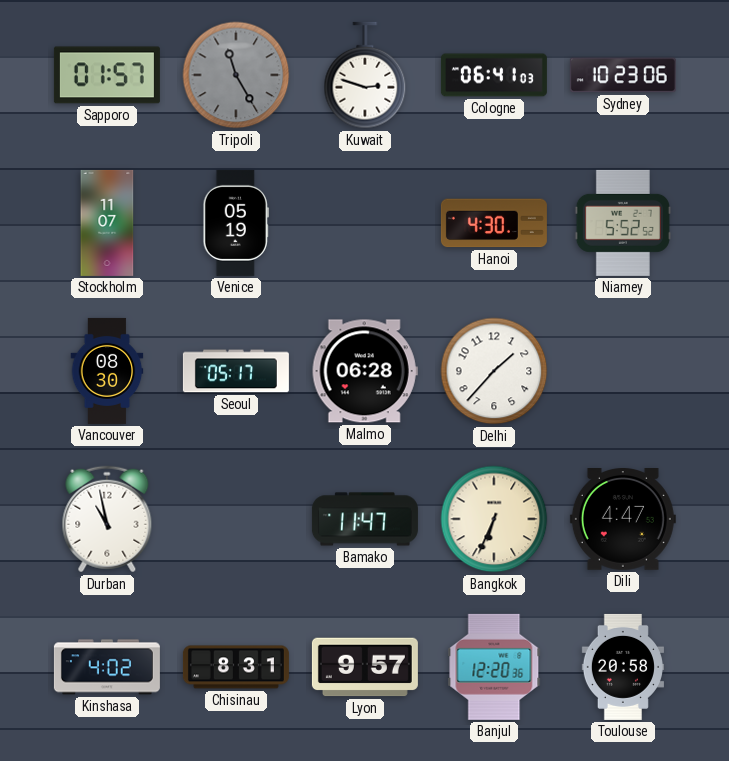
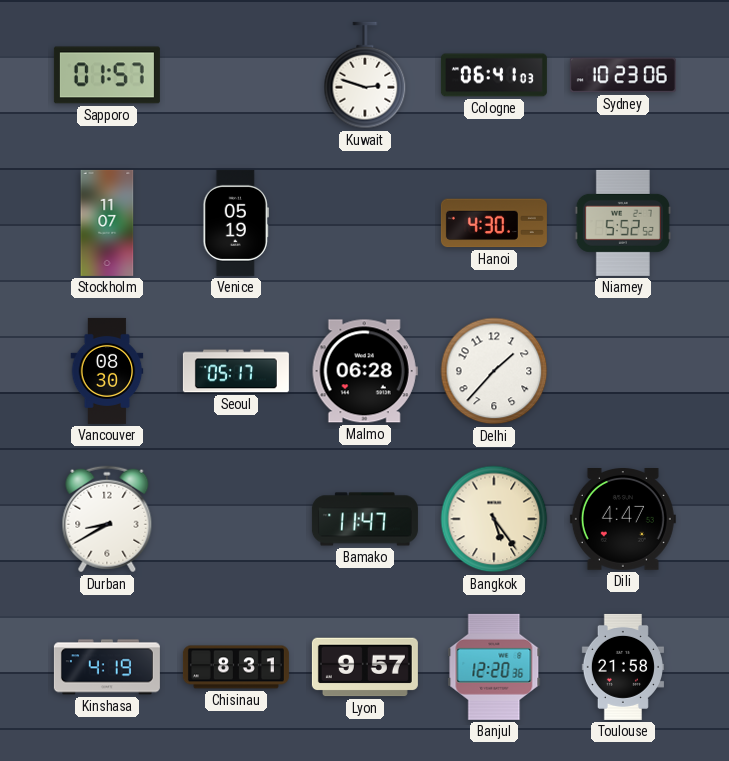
Tripoli: 11:25 -> none
Durban: 10:58 -> 8:40
Bangkok: 6:34 -> 5:24
Kinshasa: 4:02 -> 4:19
Toulouse: 20:58 -> 21:58
